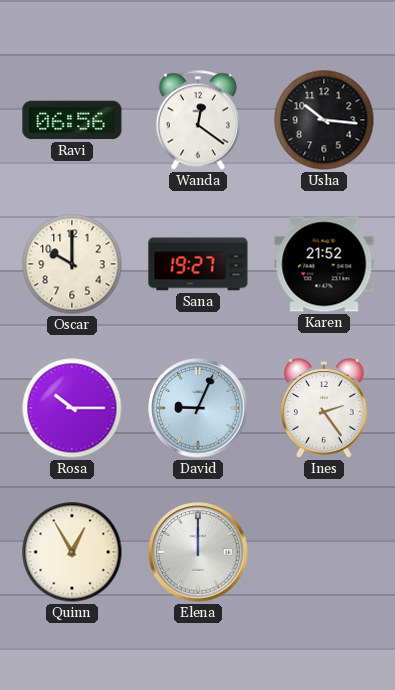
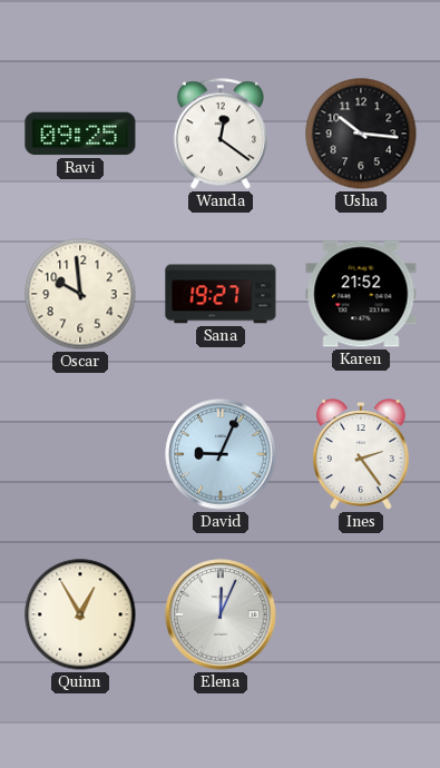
Ravi: 06:56 -> 09:25
Oscar: 10:00 -> 9:59
Rosa: 10:15 -> none
Elena: 12:00 -> 12:04
